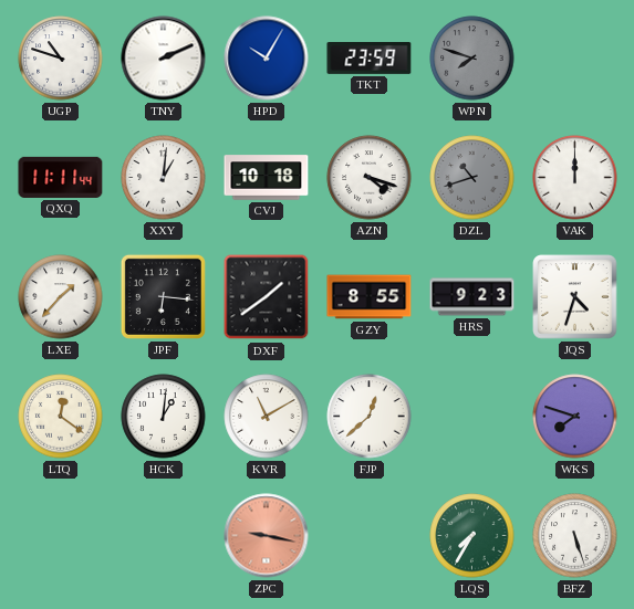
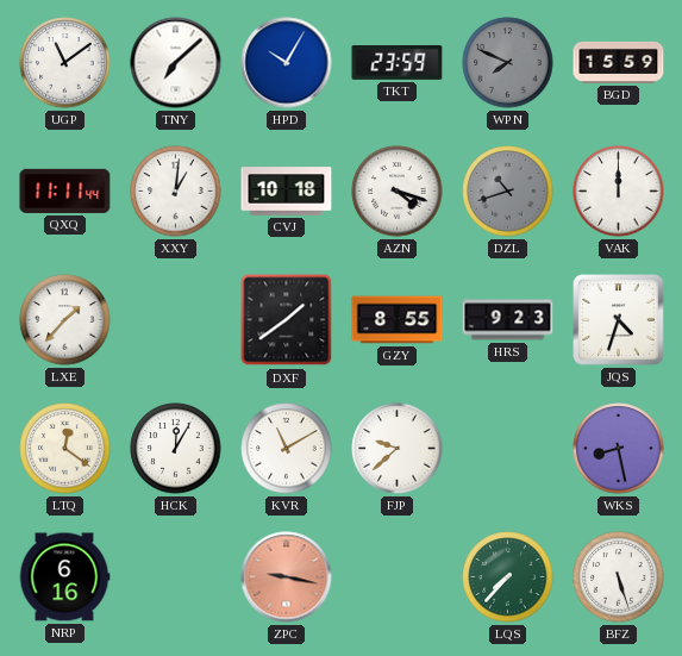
UGP: 10:48 -> 11:09
TNY: 2:11 -> 7:08
WPN: 7:48 -> 7:49
BGD: none -> 15:59
JPF: 6:16 -> none
HCK: 1:01 -> 12:05
FJP: 12:38 -> 9:38
WKS: 7:48 -> 8:28
NRP: none -> 6:16
LQS: 7:35 -> 7:37
